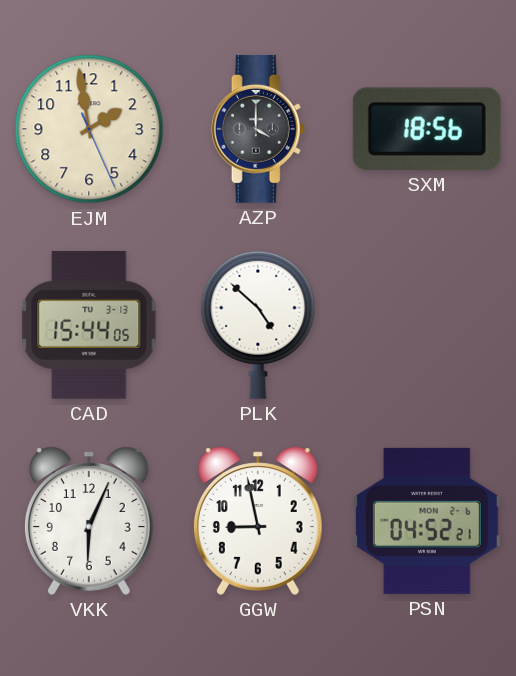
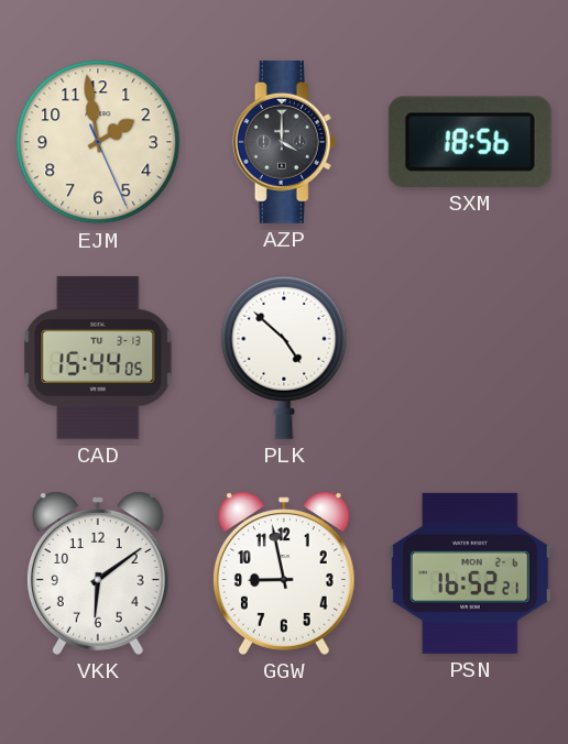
VKK: 6:04 -> 6:09
PSN: 04:52 -> 16:52
